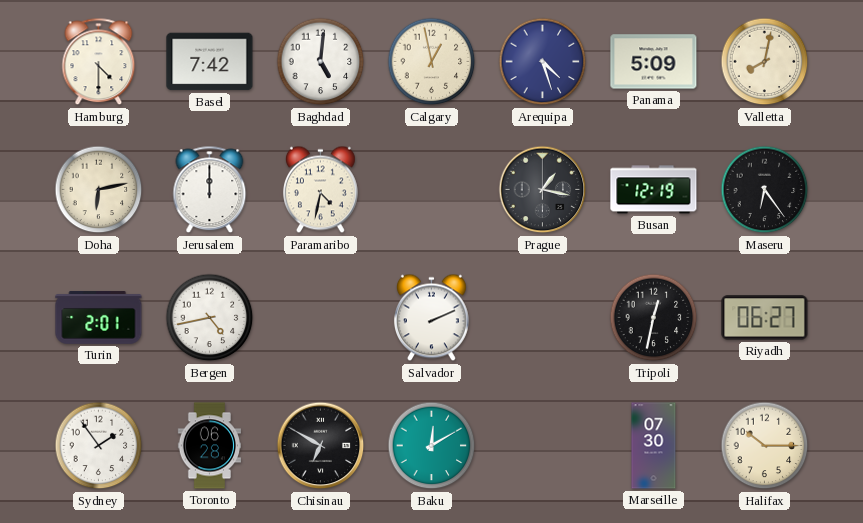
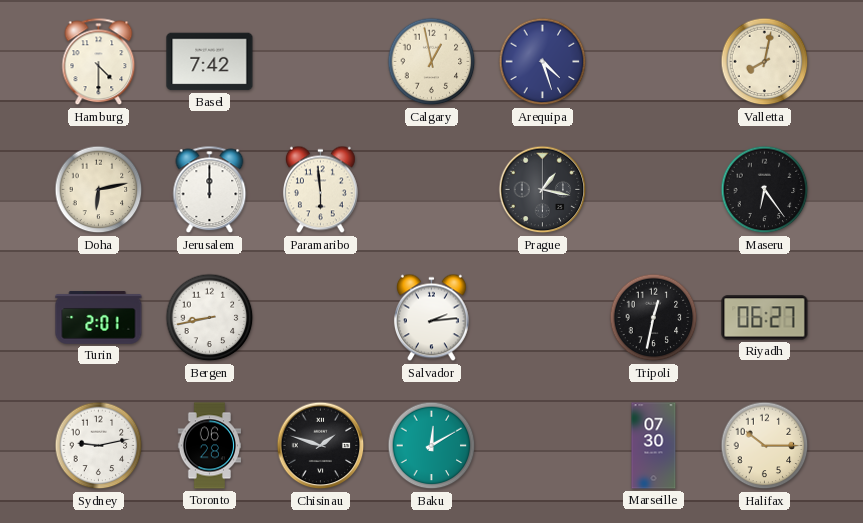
Baghdad: 5:01 -> none
Panama: 5:09 -> none
Paramaribo: 4:32 -> 5:59
Busan: 12:19 -> none
Bergen: 4:43 -> 8:43
Salvador: 2:11 -> 2:14
Sydney: 1:54 -> 9:13
Chisinau: 6:50 -> 1:48
